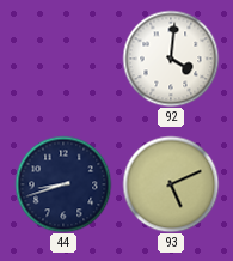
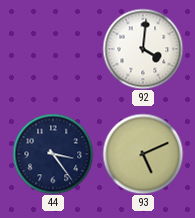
44: 8:42 -> 3:24
